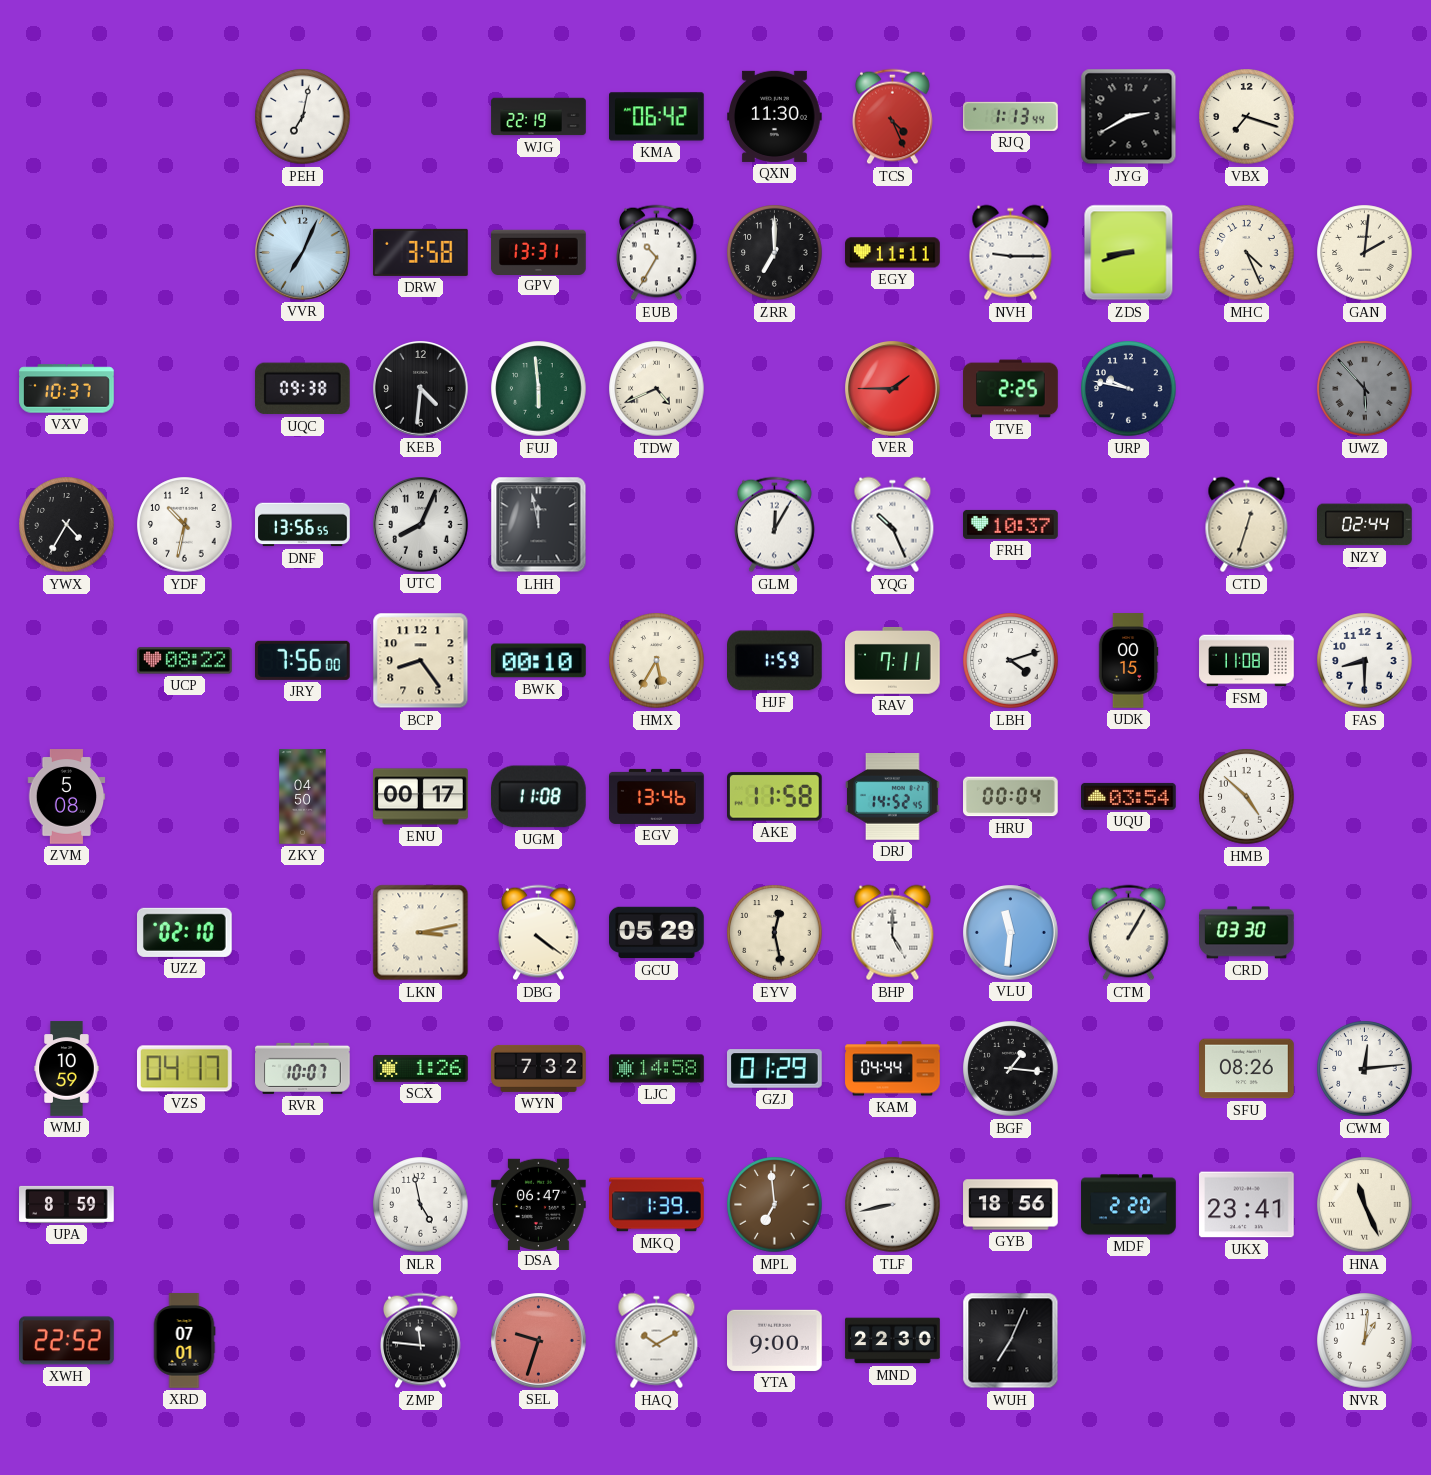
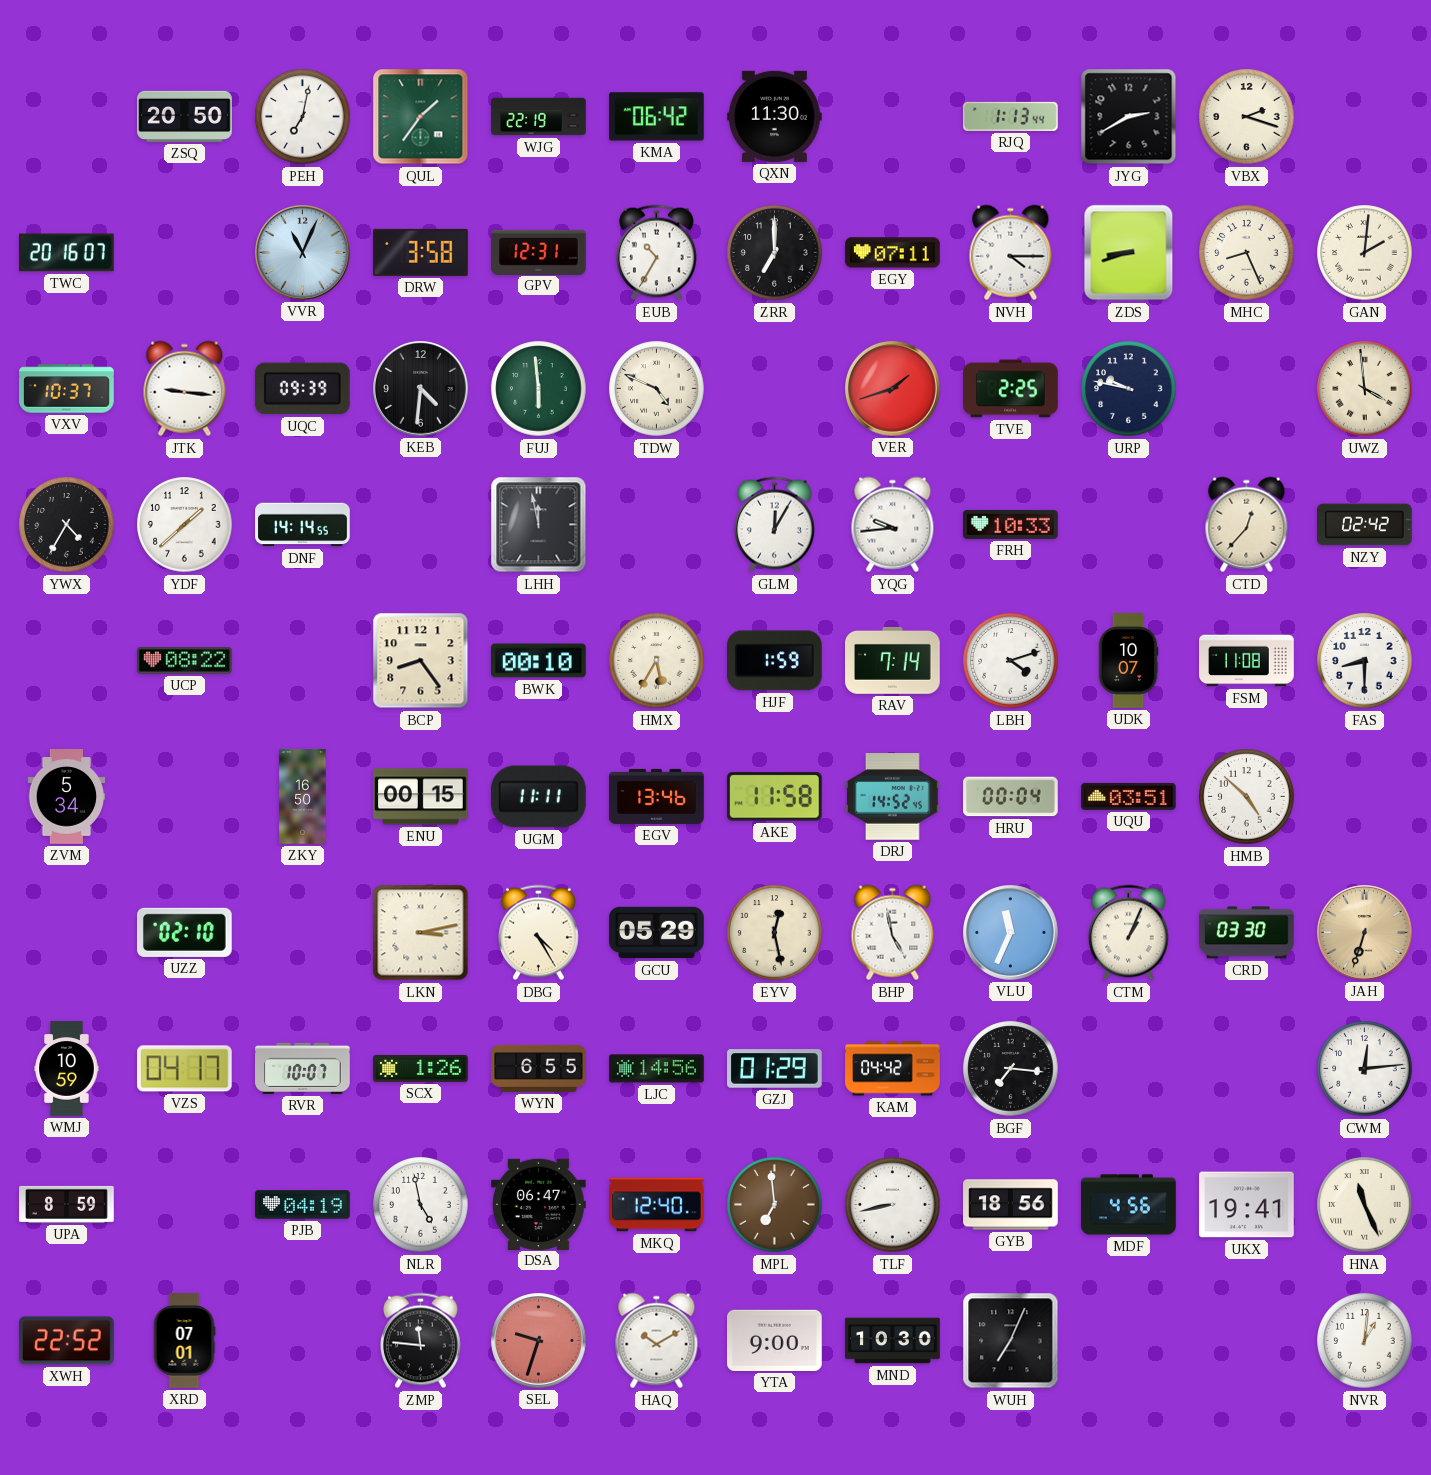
ZSQ: none -> 20:50
QUL: none -> 1:36
TCS: 4:26 -> none
VBX: 7:18 -> 2:18
TWC: none -> 20:16
VVR: 7:04 -> 11:04
GPV: 13:31 -> 12:31
EGY: 11:11 -> 07:11
NVH: 9:15 -> 4:15
MHC: 4:26 -> 8:26
JTK: none -> 9:16
UQC: 09:38 -> 09:39
TDW: 4:41 -> 4:49
VER: 1:45 -> 1:42
UWZ: 5:53 -> 3:59
UWZ dial: grey -> cream
YDF: 10:32 -> 1:38
DNF: 13:56 -> 14:14
UTC: 8:04 -> none
YQG: 10:26 -> 9:44
FRH: 10:37 -> 10:33
CTD: 12:33 -> 12:37
NZY: 02:44 -> 02:42
JRY: 7:56 -> none
RAV: 7:11 -> 7:14
UDK: 00:15 -> 10:07
ZVM: 5:08 -> 5:34
ZKY: 04:50 -> 16:50
ENU: 00:17 -> 00:15
UGM: 11:08 -> 11:11
UQU: 03:54 -> 03:51
DBG: 4:21 -> 4:25
BHP: 5:00 -> 4:58
VLU: 11:31 -> 11:34
CTM: 1:05 -> 1:04
JAH: none -> 6:33
WYN: 7:32 -> 6:55
LJC: 14:58 -> 14:56
KAM: 04:44 -> 04:42
BGF: 1:16 -> 7:16
SFU: 08:26 -> none
PJB: none -> 04:19
MKQ: 1:39 -> 12:40
MDF: 2:20 -> 4:56
UKX: 23:41 -> 19:41
MND: 22:30 -> 10:30
